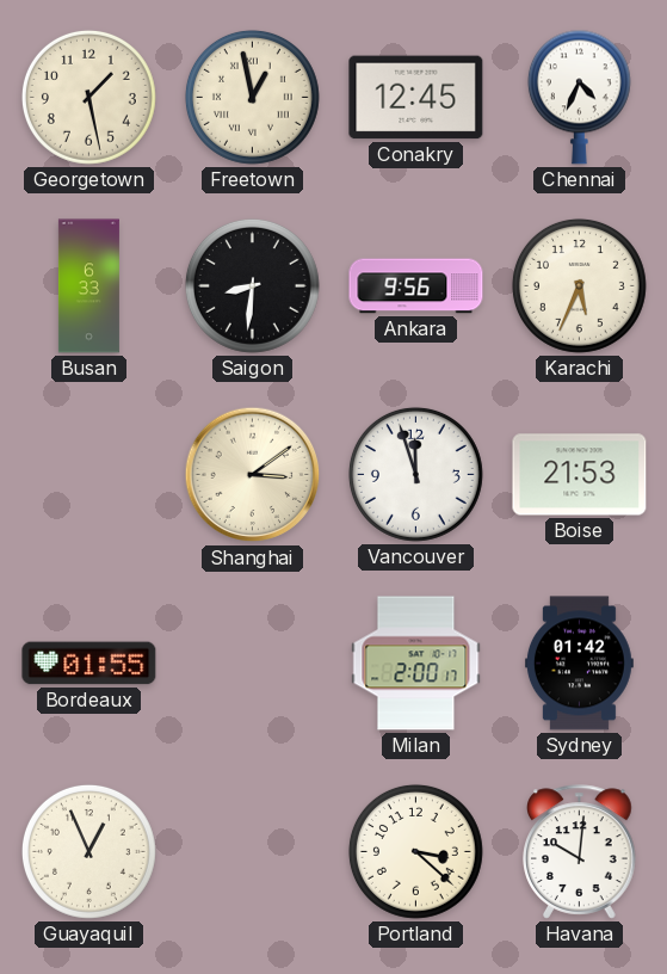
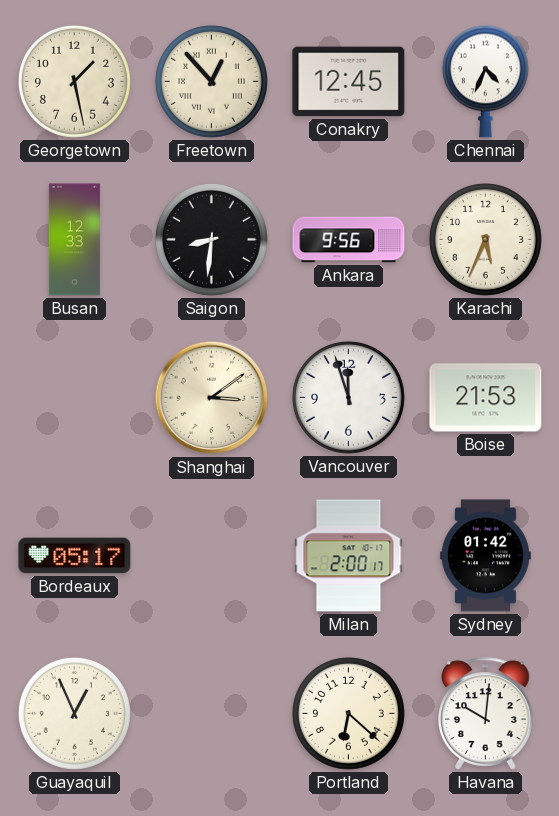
Freetown: 12:58 -> 12:53
Busan: 6:33 -> 12:33
Bordeaux: 01:55 -> 05:17
Portland: 3:22 -> 6:22
